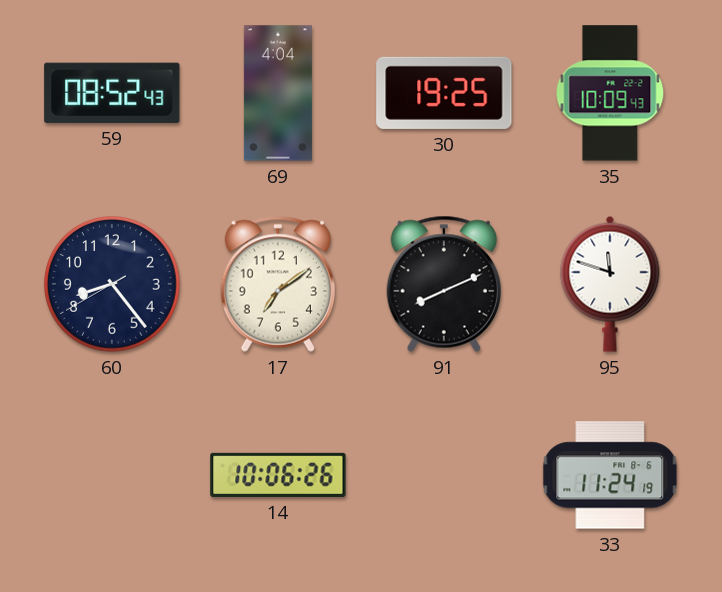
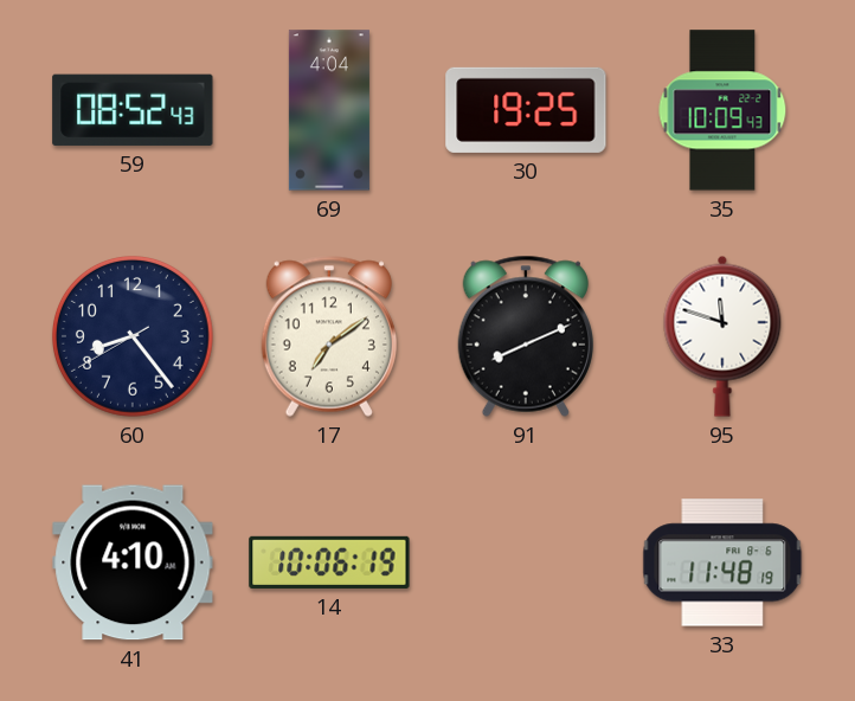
41: none -> 4:10
14: 10:06:26 -> 10:06:19
33: 11:24 -> 11:48
